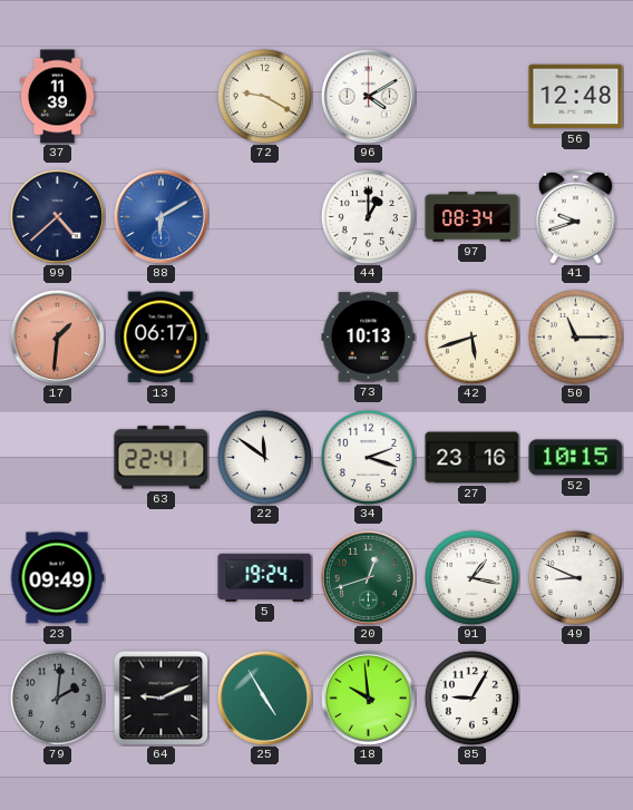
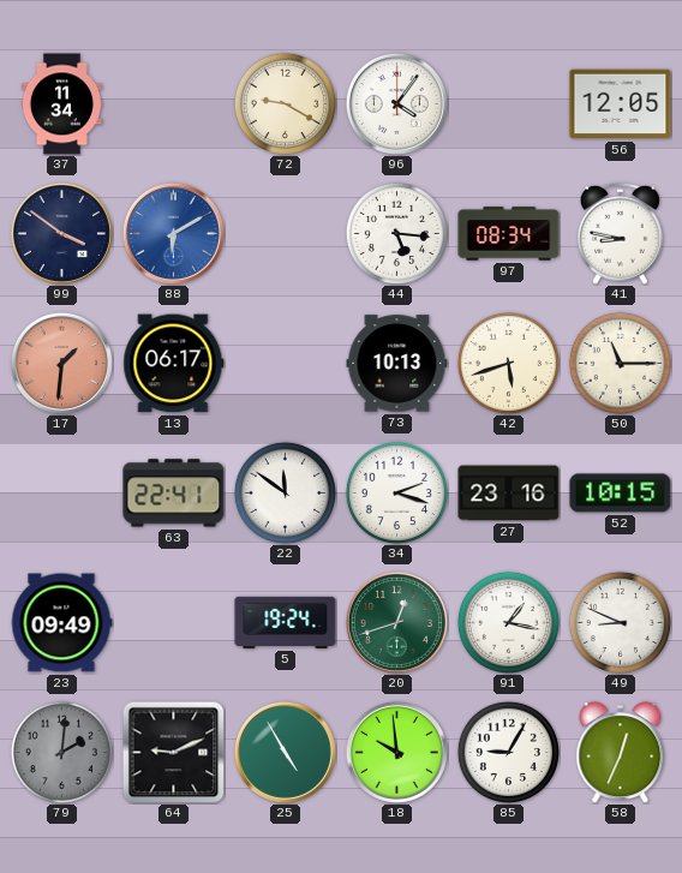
37: 11:39 -> 11:34
96: 4:10 -> 4:06
56: 12:48 -> 12:05
99: 4:38 -> 3:51
44: 1:00 -> 5:16
41: 9:42 -> 8:47
58: none -> 12:34
